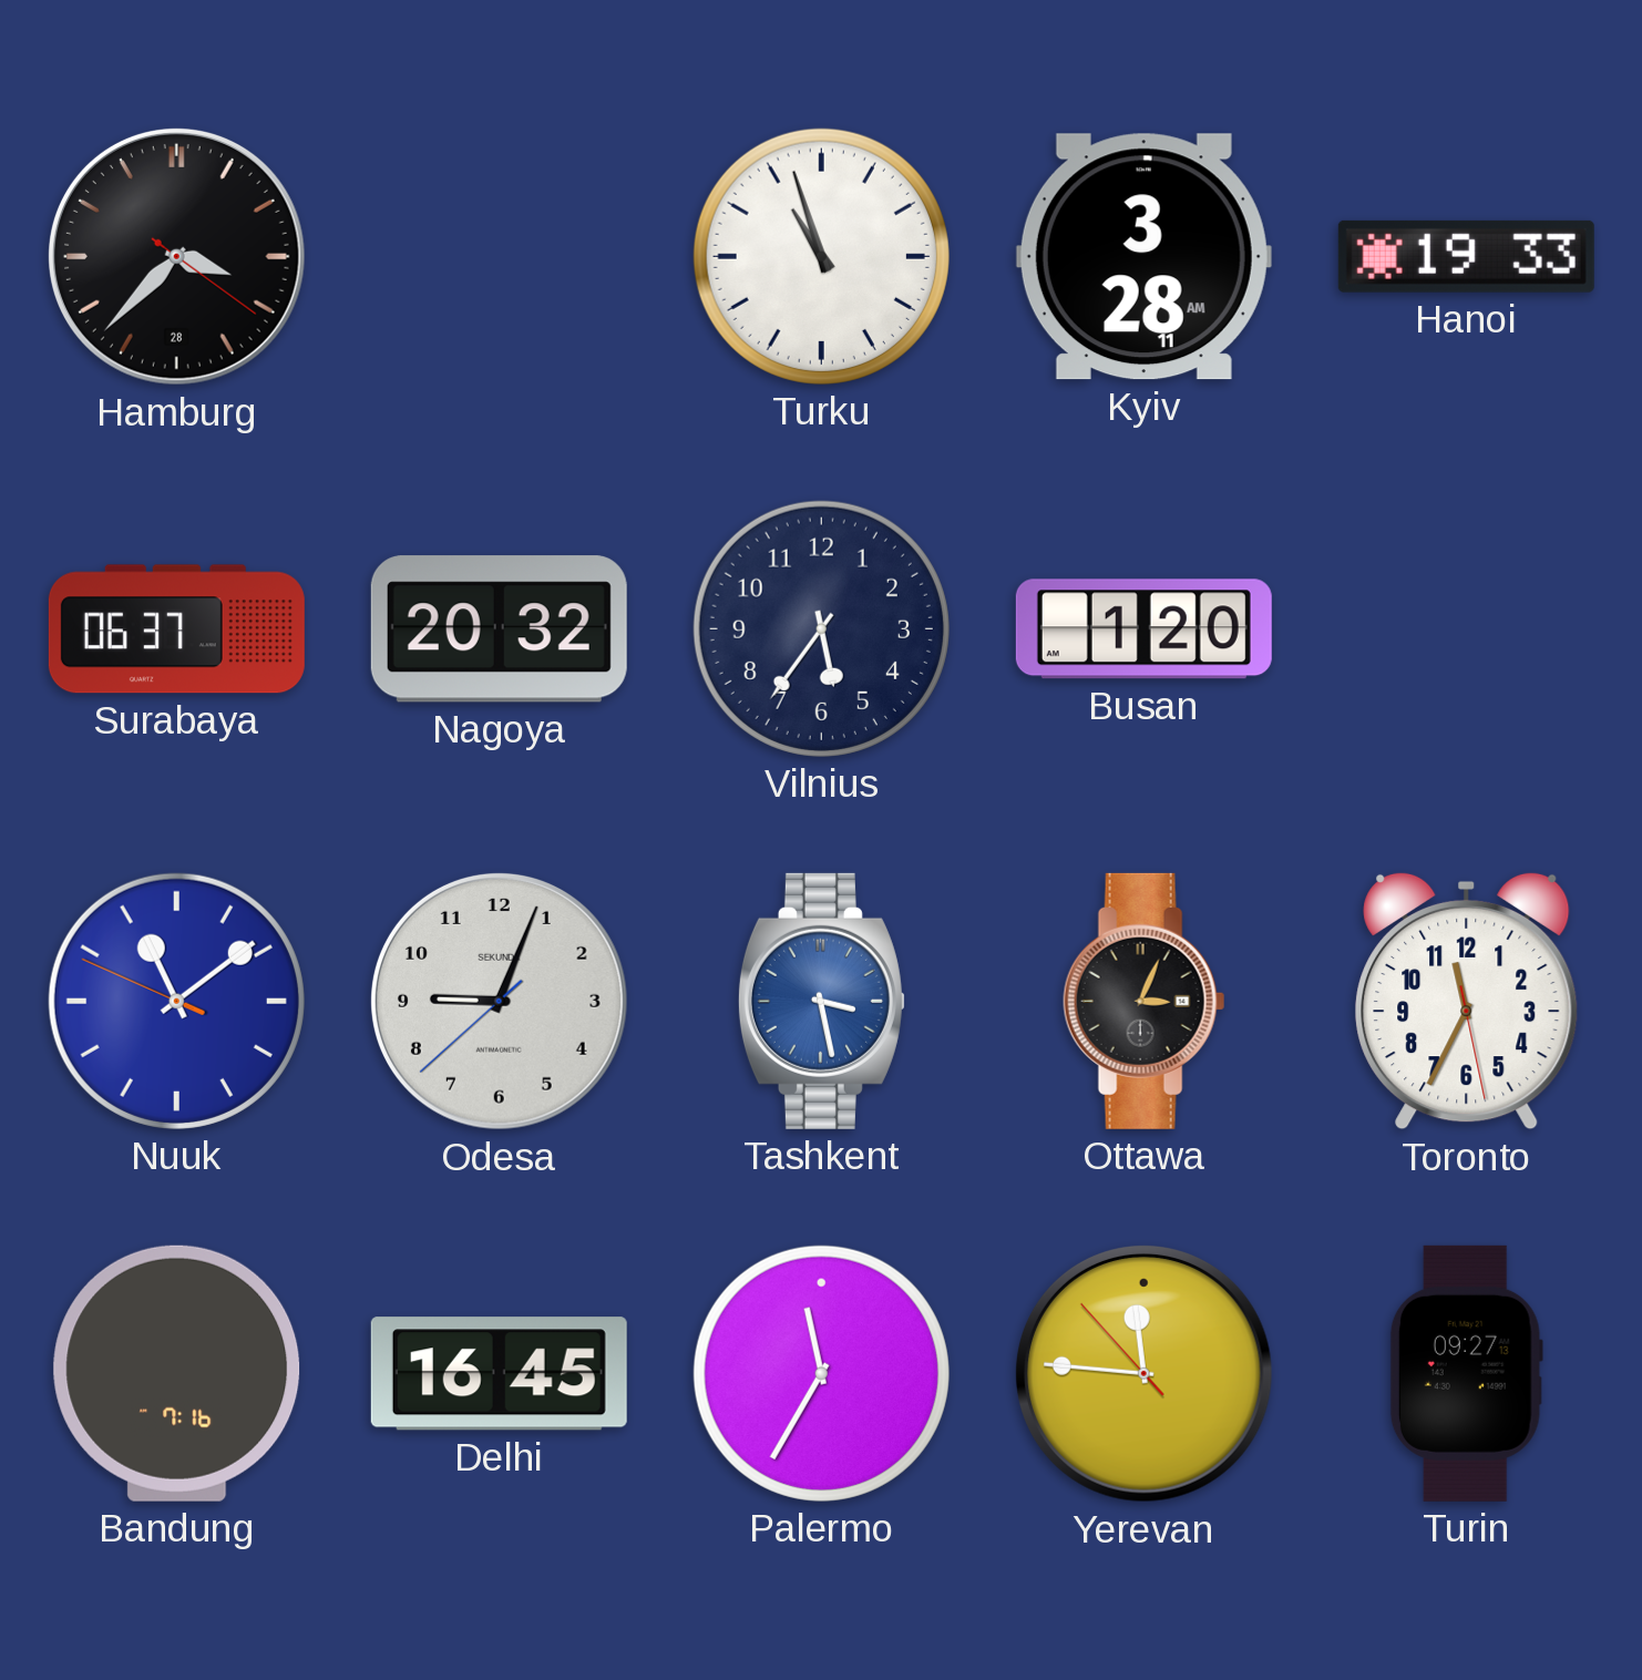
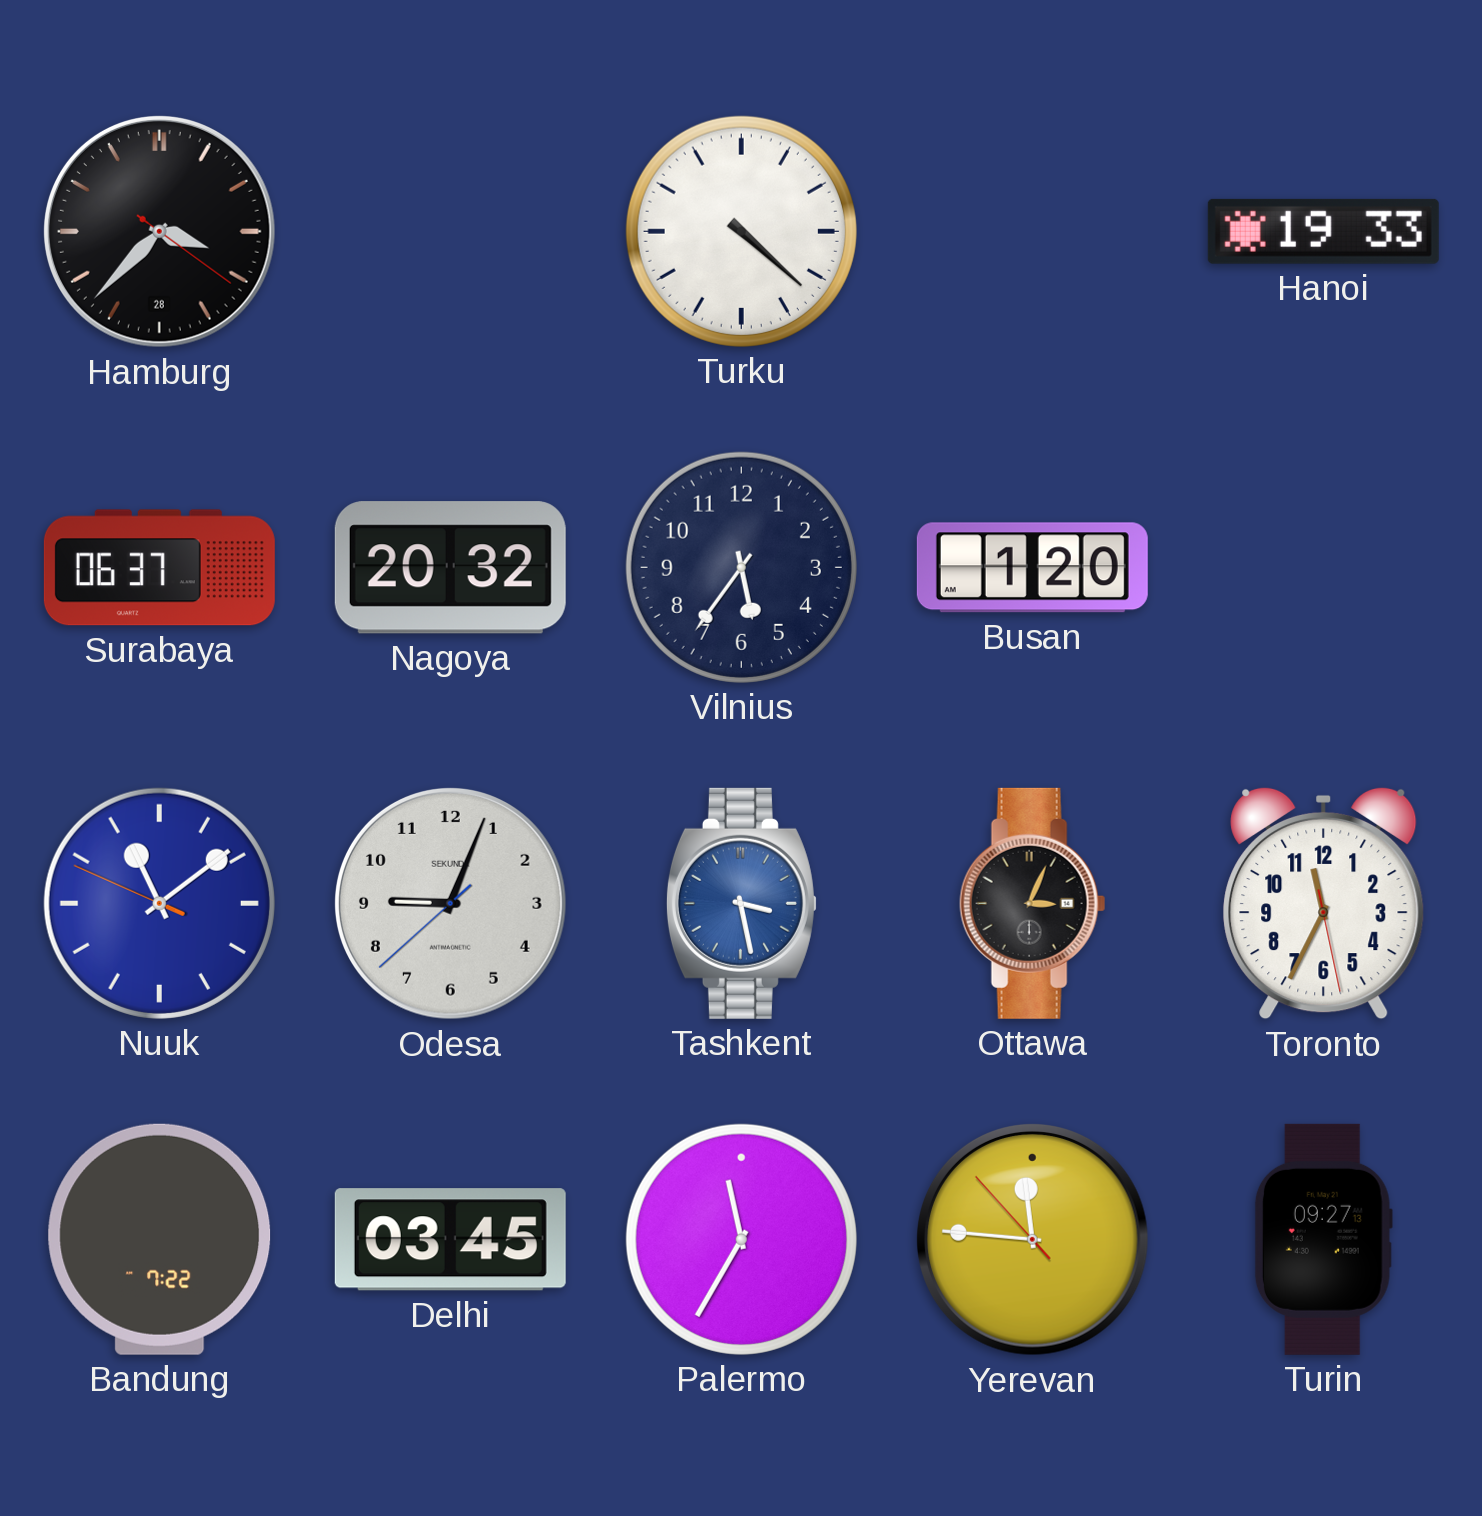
Turku: 10:57 -> 4:22
Kyiv: 3:28 -> none
Bandung: 7:16 -> 7:22
Delhi: 16:45 -> 03:45
